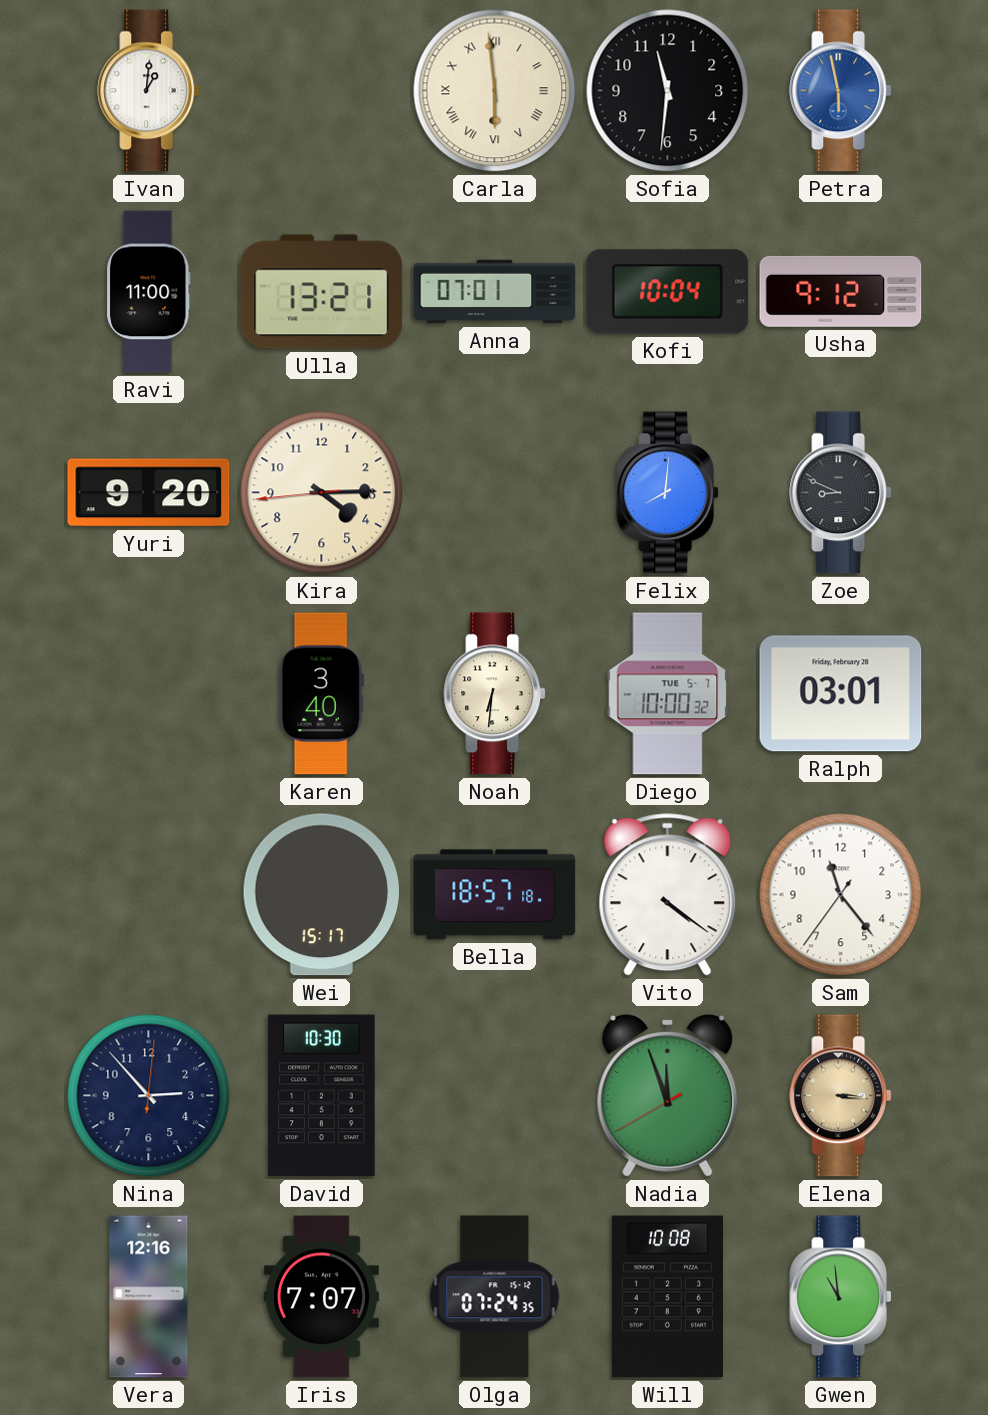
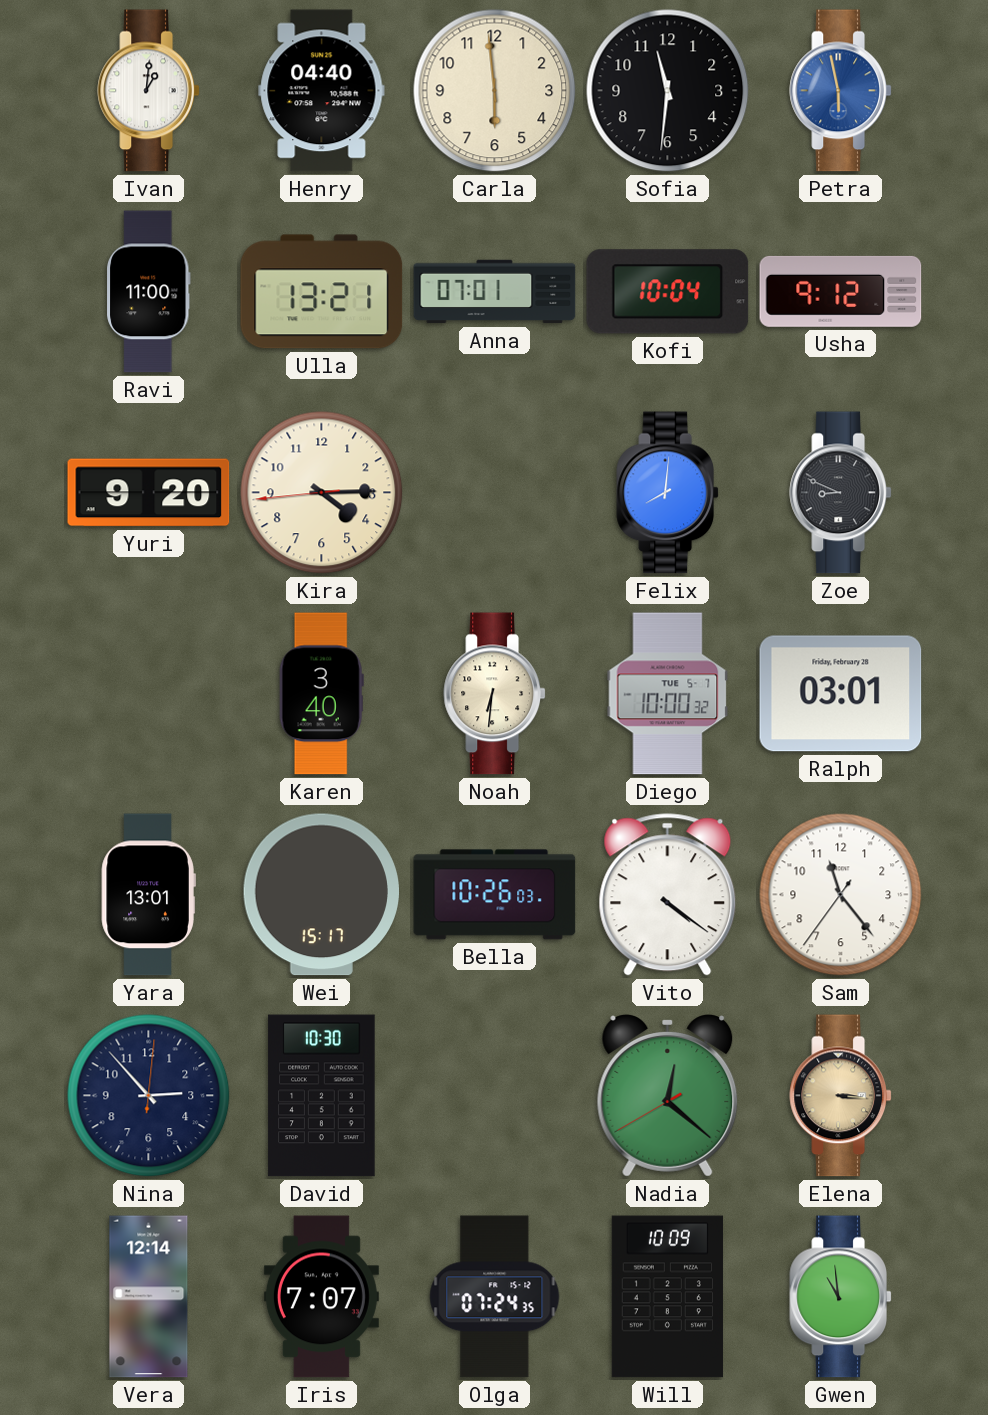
Henry: none -> 04:40
Carla numerals: Roman -> Arabic
Yara: none -> 13:01
Bella: 18:57 -> 10:26
Nadia: 11:56 -> 12:21
Vera: 12:16 -> 12:14
Will: 10:08 -> 10:09
